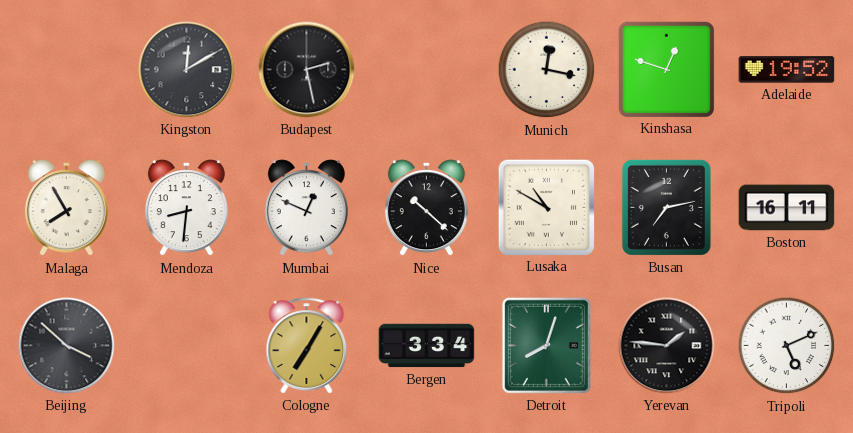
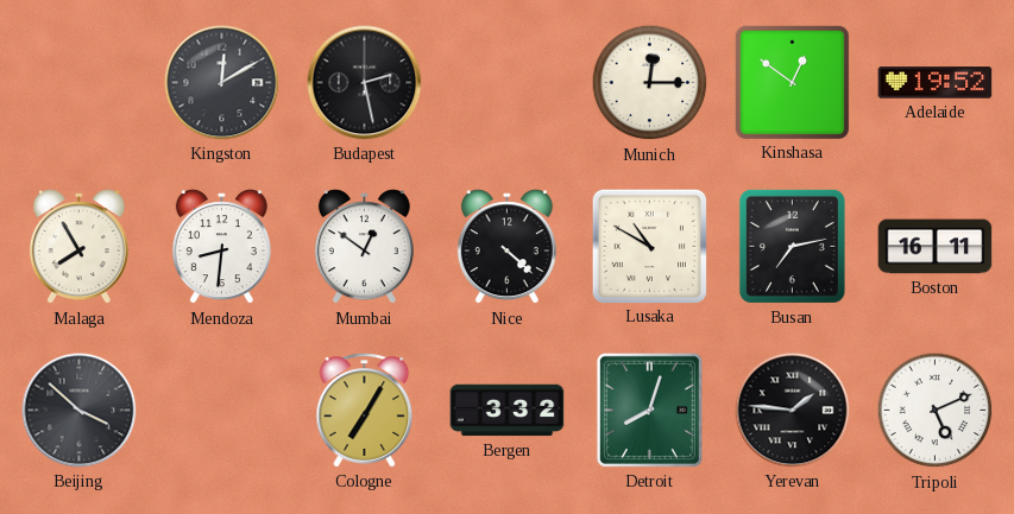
Munich: 12:17 -> 12:15
Kinshasa: 12:48 -> 12:51
Mumbai: 12:49 -> 12:51
Nice: 10:22 -> 4:22
Bergen: 3:34 -> 3:32
